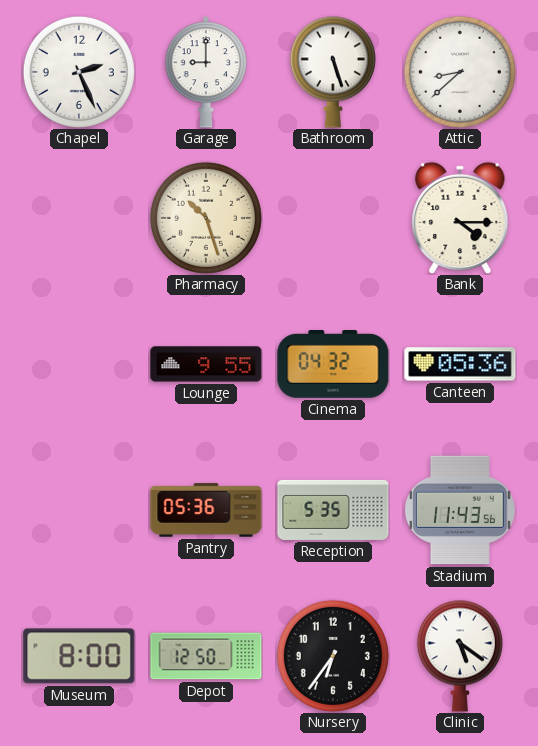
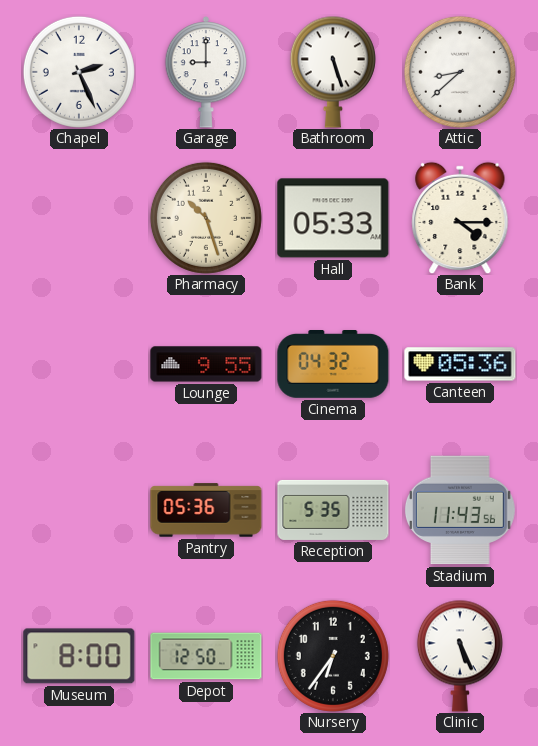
Hall: none -> 05:33
Clinic: 5:21 -> 5:26
